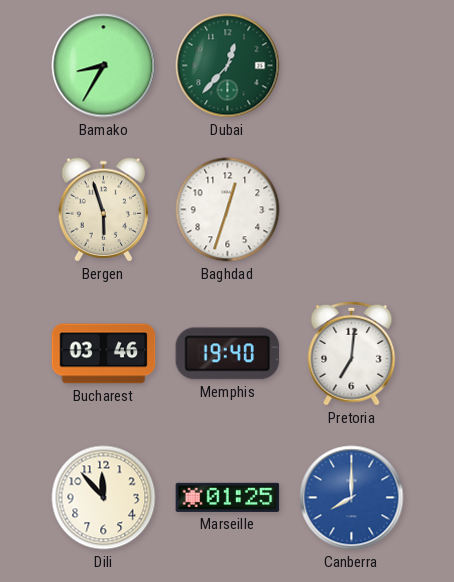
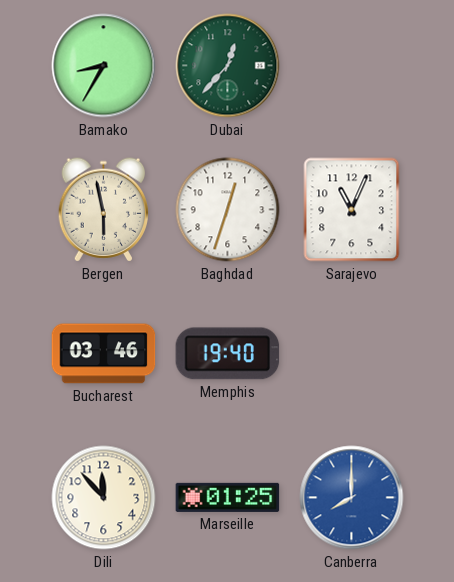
Bergen: 5:57 -> 5:58
Sarajevo: none -> 11:04
Pretoria: 7:01 -> none
